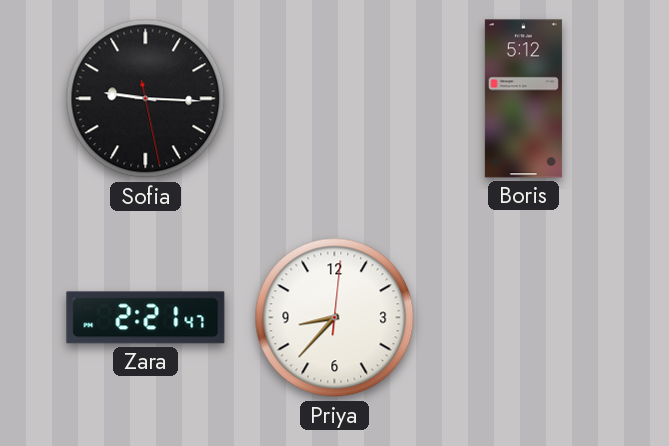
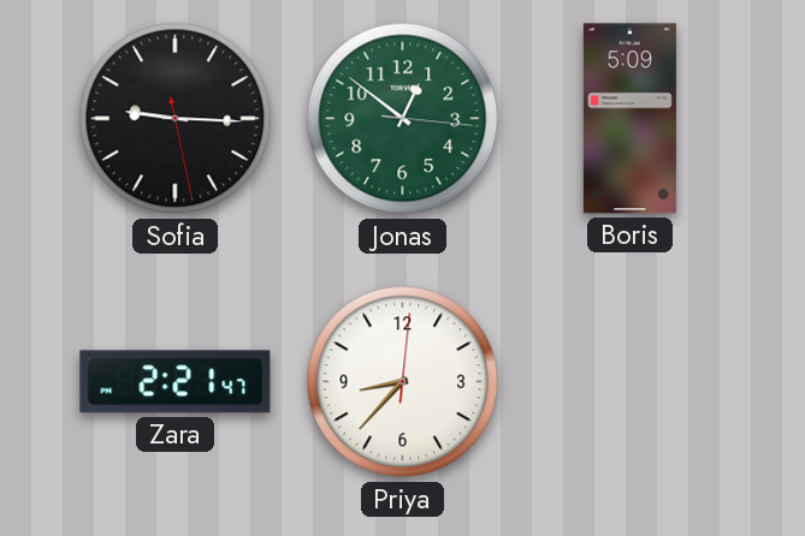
Jonas: none -> 12:51
Boris: 5:12 -> 5:09
